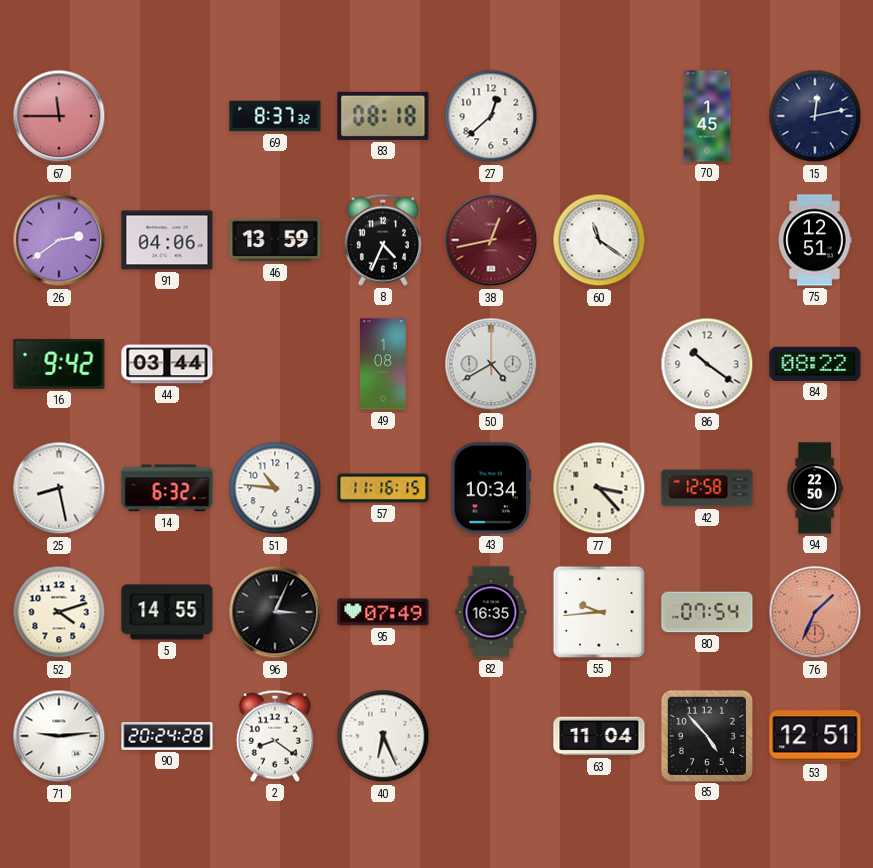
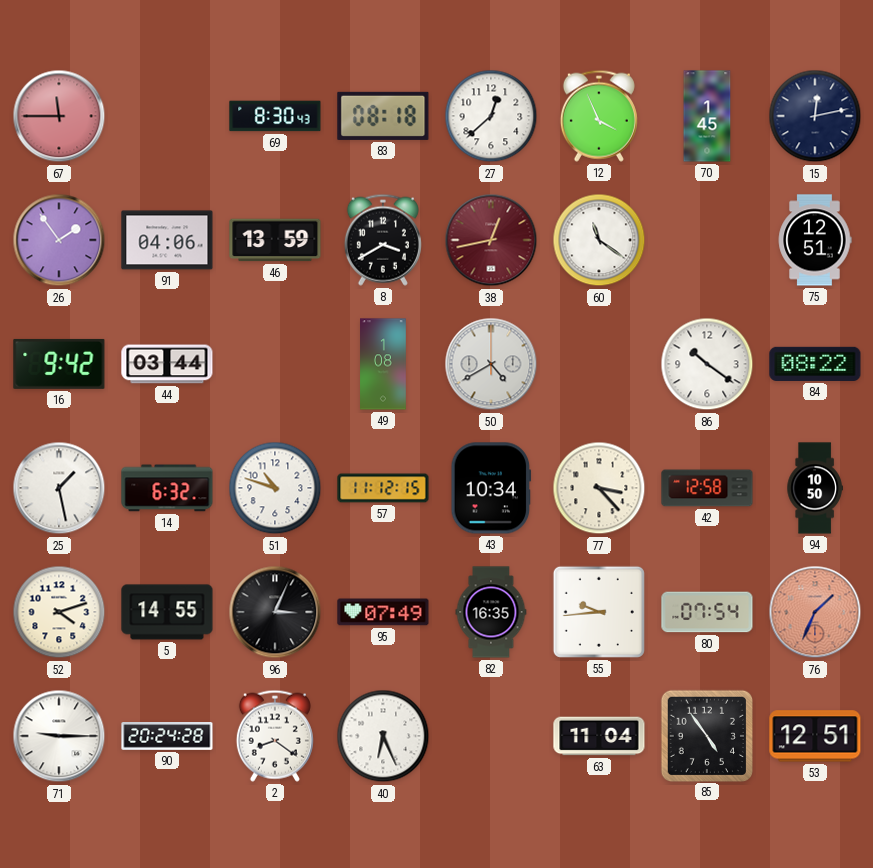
69: 8:37 -> 8:30
12: none -> 3:56
26: 2:39 -> 1:54
8: 4:34 -> 3:40
25: 8:28 -> 1:28
51: 10:46 -> 10:48
57: 11:16 -> 11:12
94: 22:50 -> 10:50
71: 9:14 -> 9:15
85: 4:53 -> 4:54
